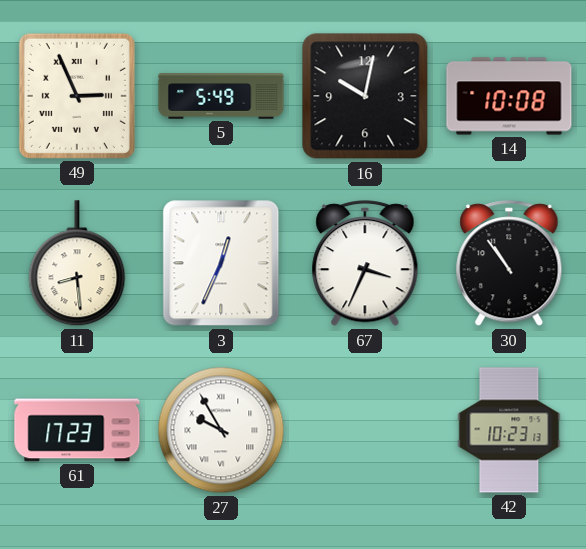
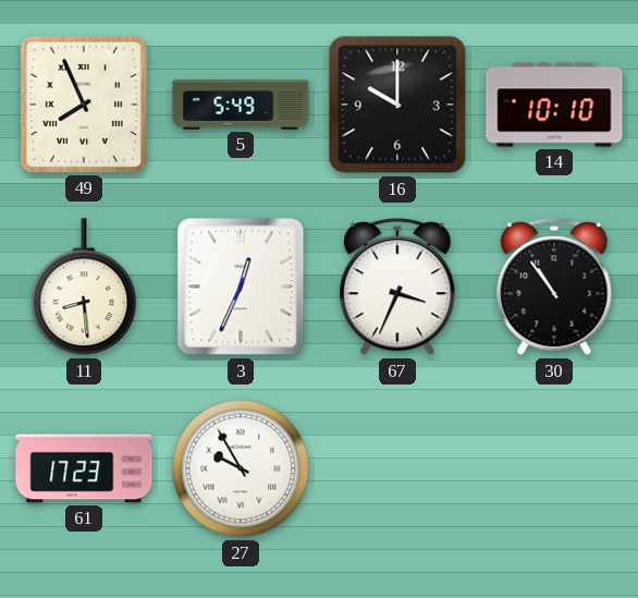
49: 2:56 -> 7:56
16: 10:02 -> 10:00
14: 10:08 -> 10:10
42: 10:23 -> none
